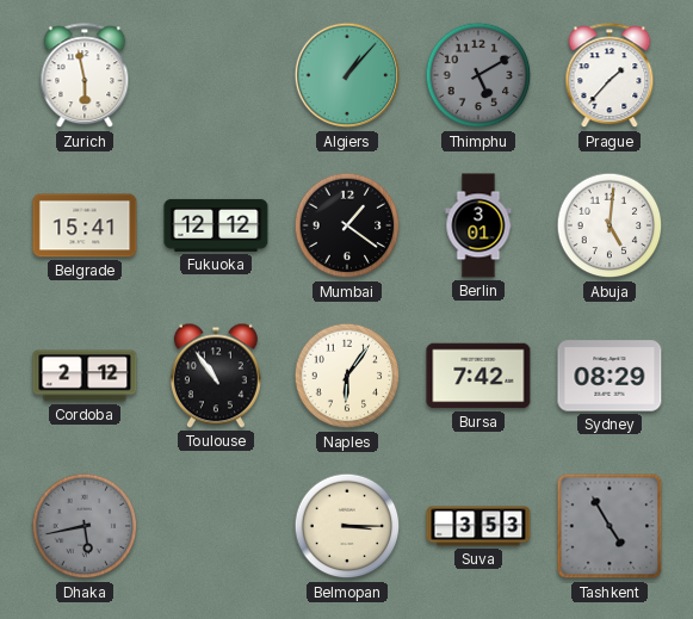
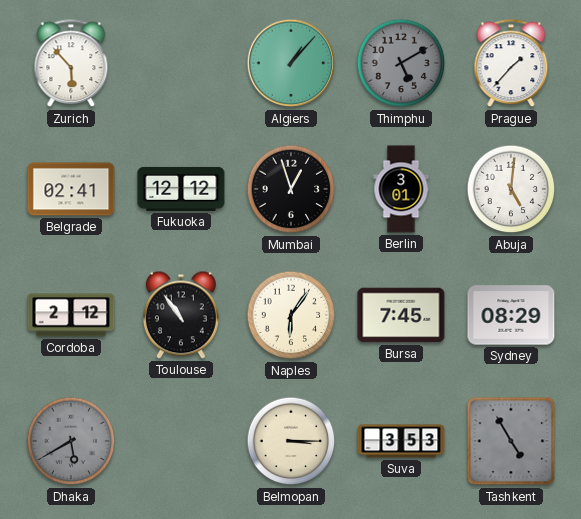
Zurich: 5:58 -> 5:53
Belgrade: 15:41 -> 02:41
Mumbai: 1:21 -> 12:57
Bursa: 7:42 -> 7:45
Dhaka: 5:43 -> 5:40
